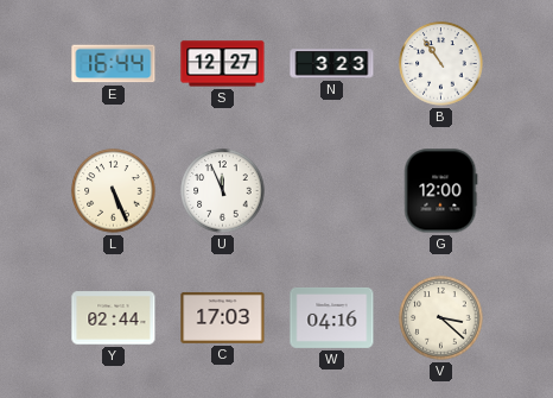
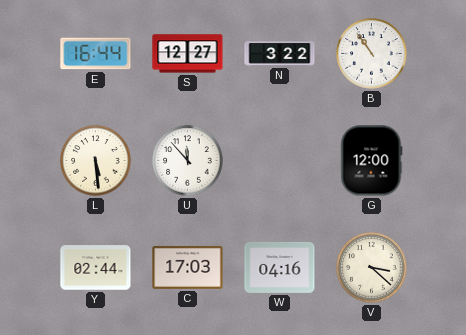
N: 3:23 -> 3:22
L: 5:26 -> 5:29
U: 11:56 -> 11:53
